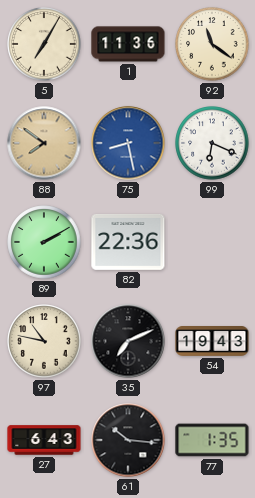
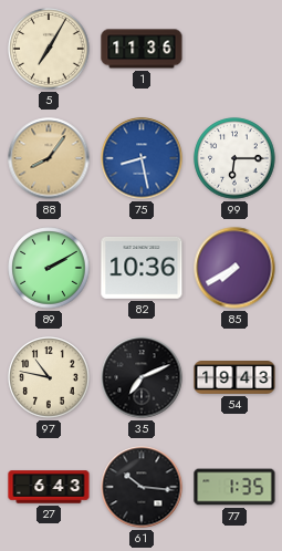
92: 11:21 -> none
88: 7:51 -> 8:06
99: 6:19 -> 6:15
82: 22:36 -> 10:36
85: none -> 7:40
